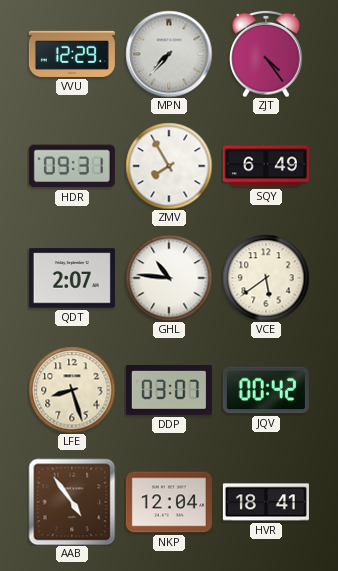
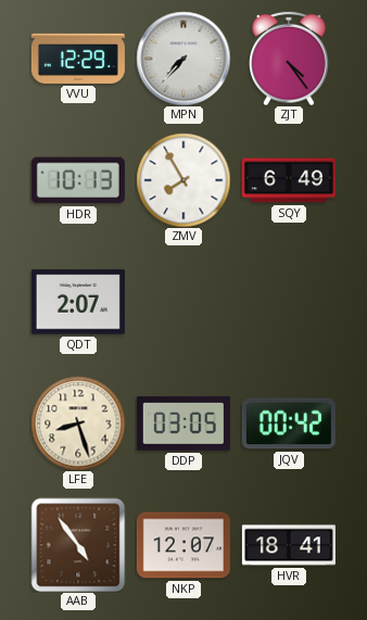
HDR: 09:31 -> 10:13
GHL: 10:46 -> none
VCE: 5:39 -> none
DDP: 03:07 -> 03:05
NKP: 12:04 -> 12:07
